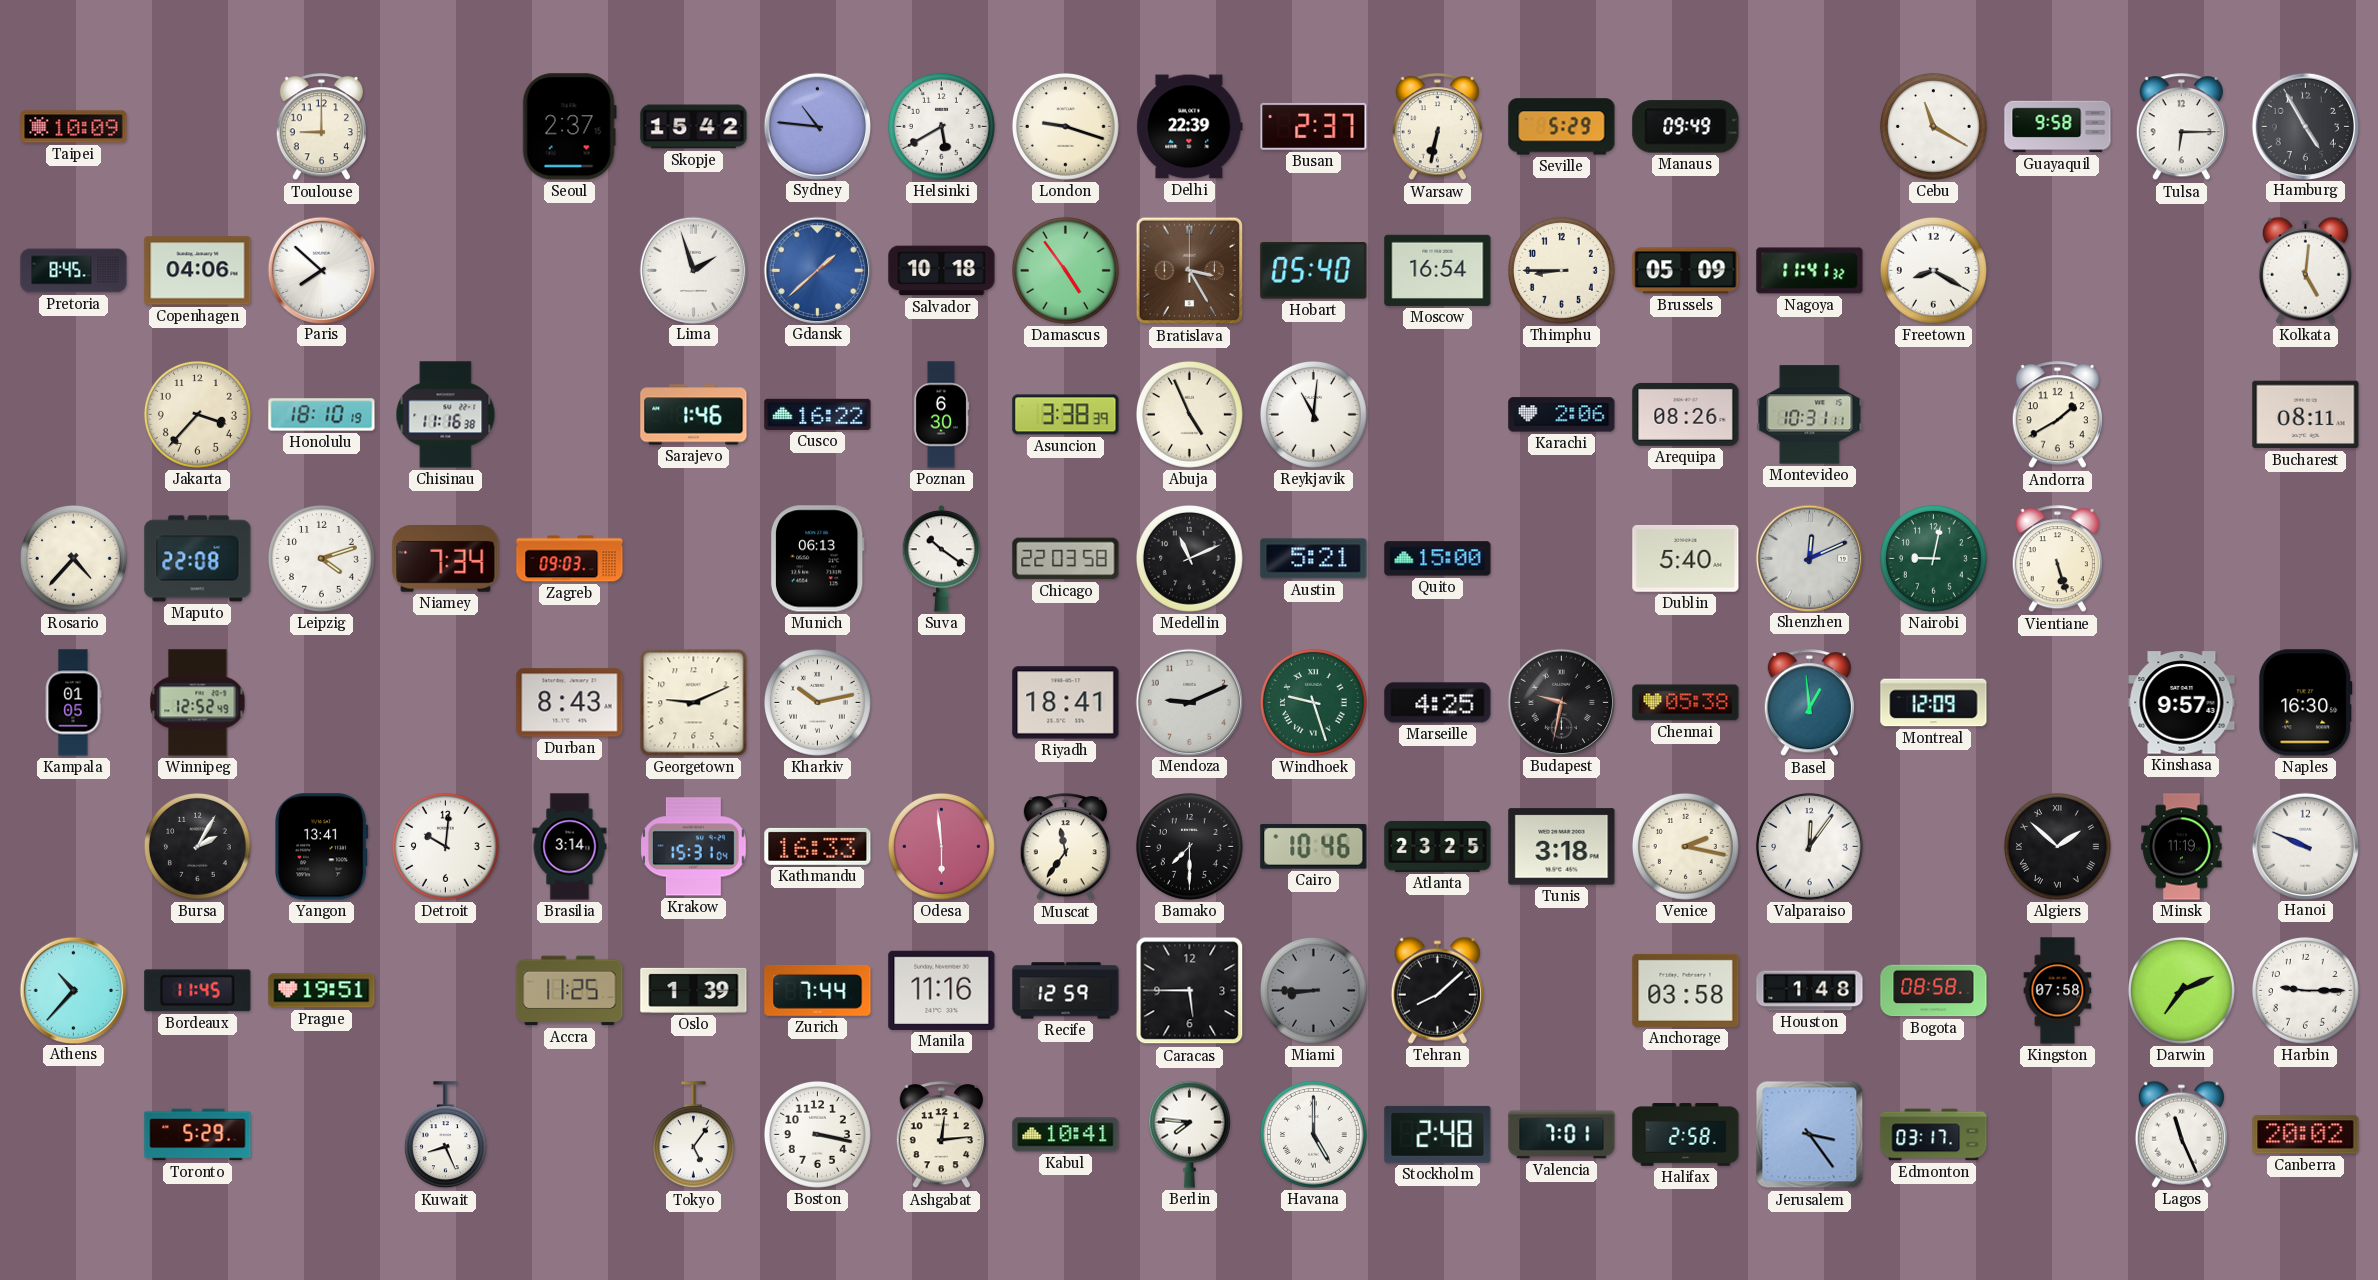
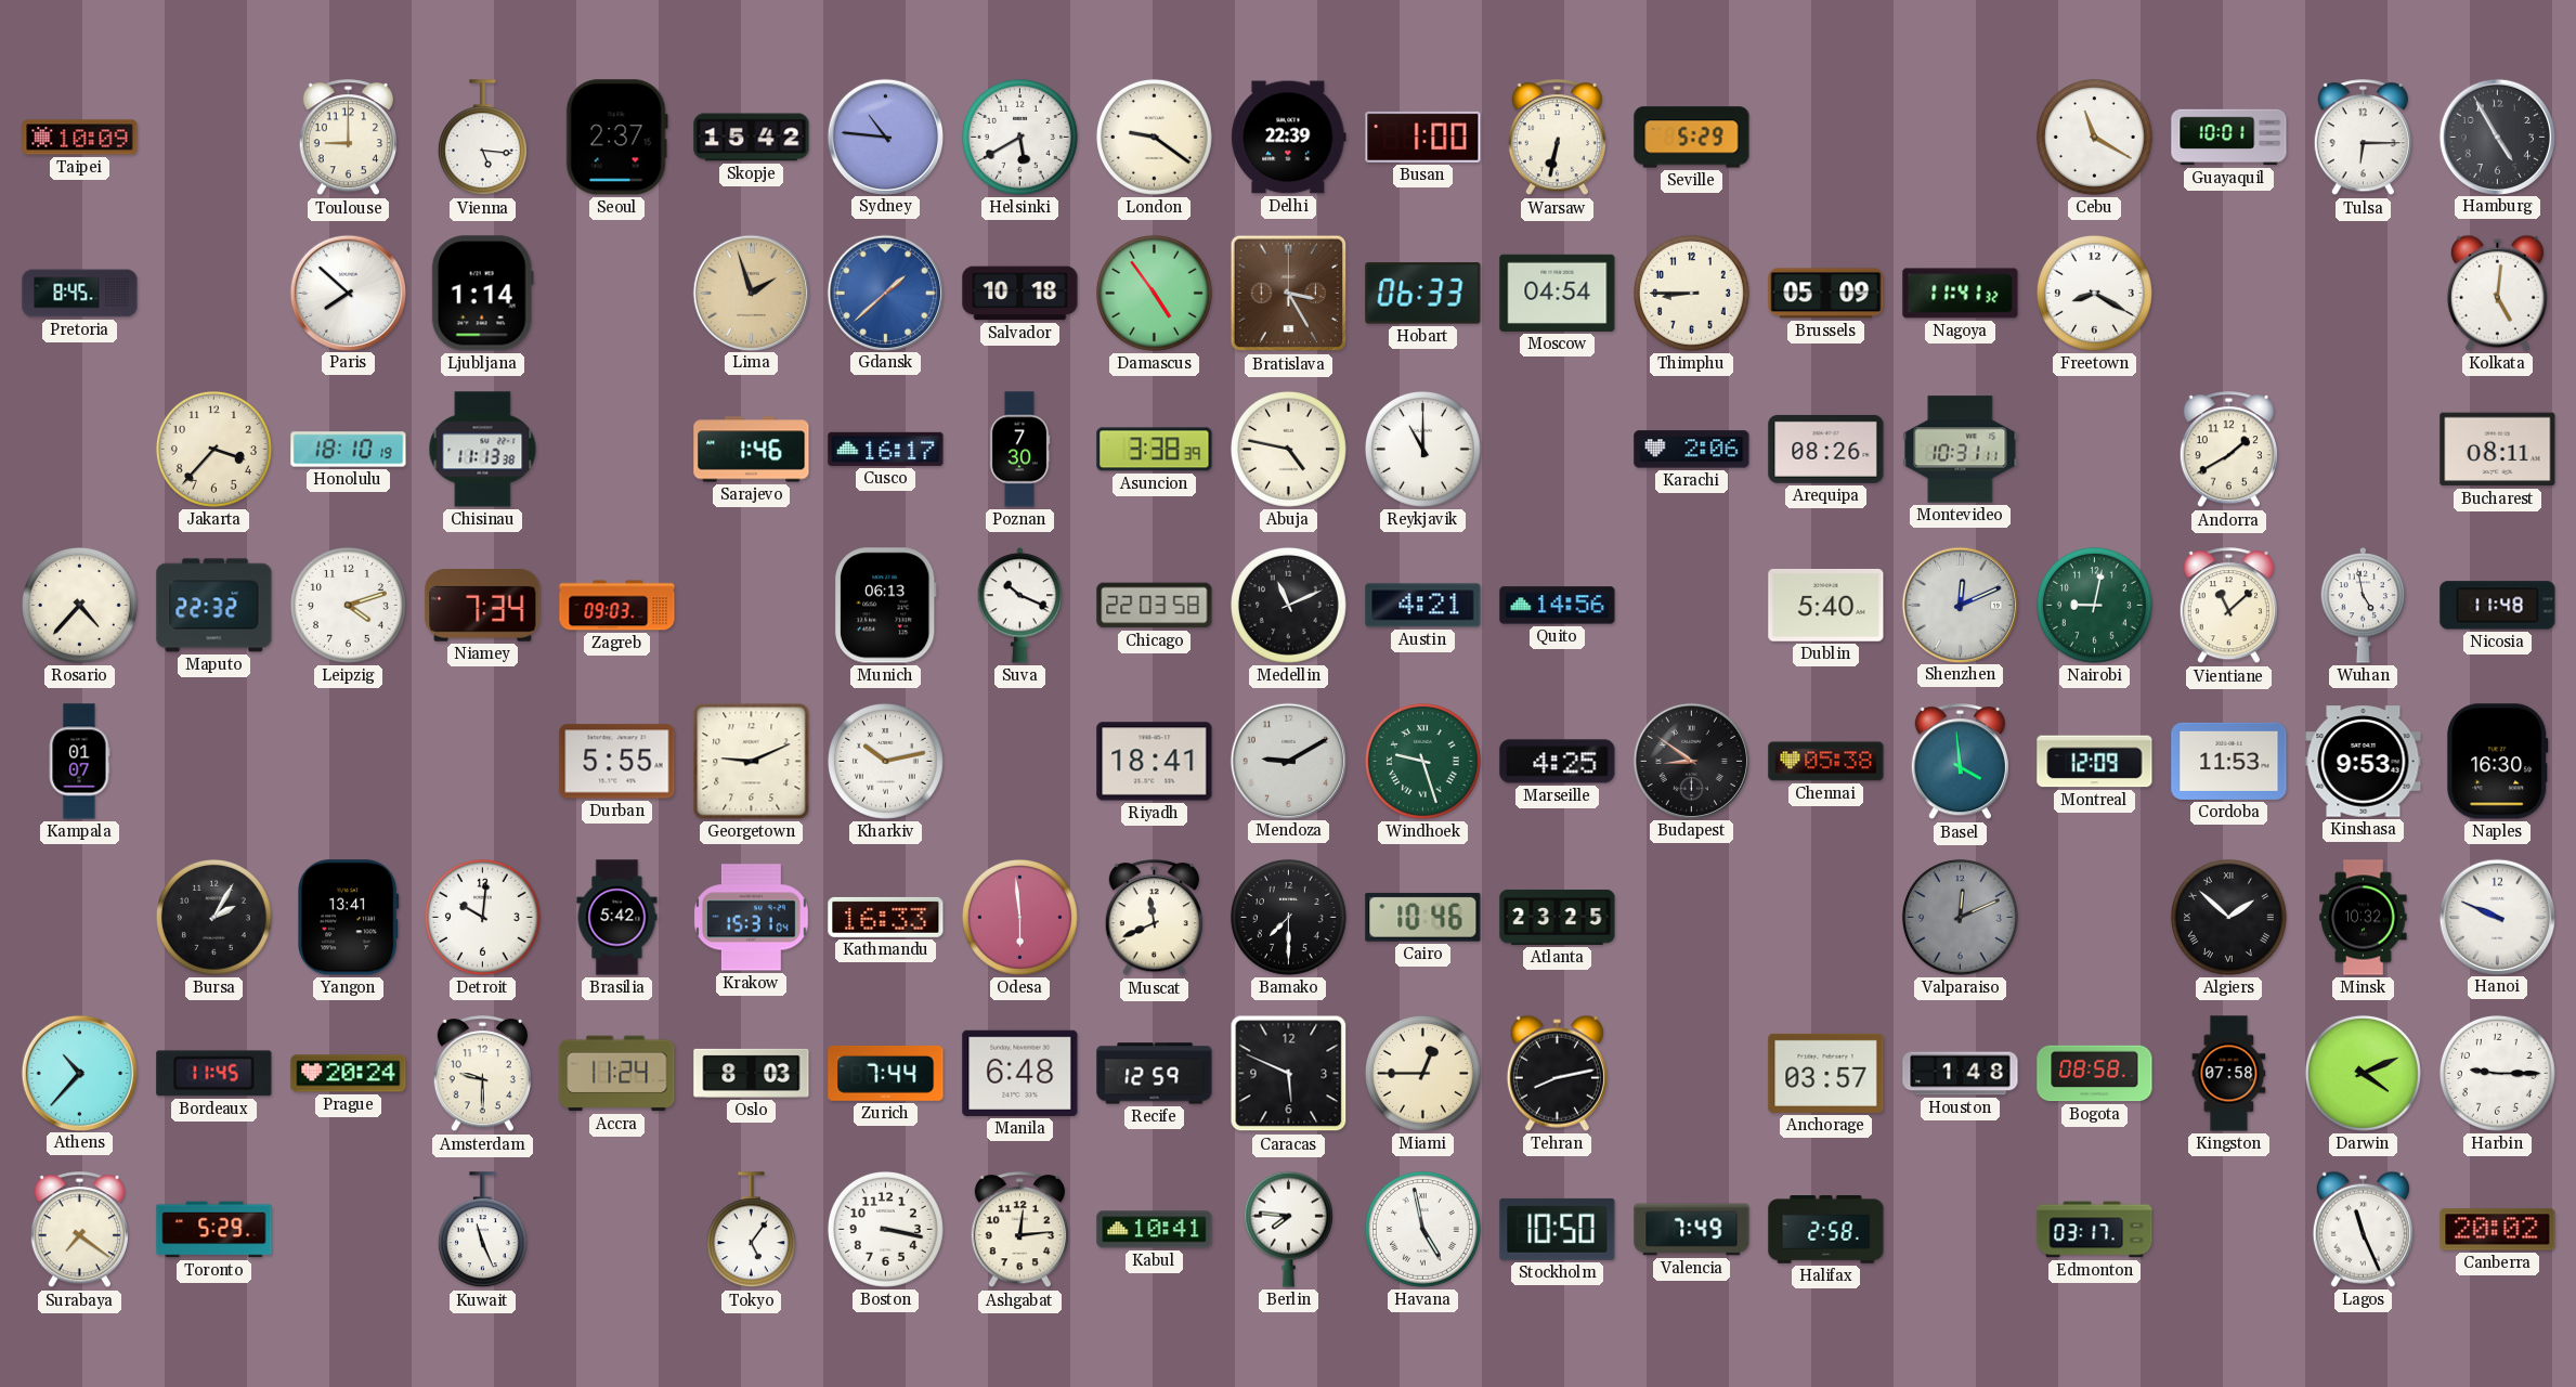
Vienna: none -> 5:16
London: 9:18 -> 9:21
Busan: 2:37 -> 1:00
Manaus: 09:49 -> none
Guayaquil: 9:58 -> 10:01
Copenhagen: 04:06 -> none
Ljubljana: none -> 1:14
Lima dial: white -> champagne
Hobart: 05:40 -> 06:33
Moscow: 16:54 -> 04:54
Chisinau: 11:16 -> 11:13
Cusco: 16:22 -> 16:17
Poznan: 6:30 -> 7:30
Abuja: 4:56 -> 4:47
Reykjavik: 11:01 -> 11:00
Maputo: 22:08 -> 22:32
Suva: 10:21 -> 10:19
Austin: 5:21 -> 4:21
Quito: 15:00 -> 14:56
Vientiane: 5:27 -> 11:08
Wuhan: none -> 4:58
Nicosia: none -> 11:48
Kampala: 01:05 -> 01:07
Winnipeg: 12:52 -> none
Durban: 8:43 -> 5:55
Mendoza: 9:11 -> 9:10
Budapest: 9:32 -> 8:51
Basel: 12:59 -> 3:59
Cordoba: none -> 11:53
Kinshasa: 9:57 -> 9:53
Brasilia: 3:14 -> 5:42
Muscat: 11:36 -> 11:41
Tunis: 3:18 -> none
Venice: 2:17 -> none
Valparaiso: 12:06 -> 12:11
Valparaiso dial: white -> grey
Minsk: 11:19 -> 10:32
Prague: 19:51 -> 20:24
Amsterdam: none -> 9:30
Accra: 11:25 -> 11:24
Oslo: 1:39 -> 8:03
Manila: 11:16 -> 6:48
Caracas: 5:45 -> 5:49
Miami: 8:45 -> 12:45
Miami dial: grey -> cream
Tehran: 8:08 -> 8:13
Anchorage: 03:58 -> 03:57
Darwin: 7:11 -> 4:11
Surabaya: none -> 7:21
Kuwait: 8:26 -> 11:26
Havana: 5:00 -> 4:58
Stockholm: 2:48 -> 10:50
Valencia: 7:01 -> 7:49
Jerusalem: 3:24 -> none
